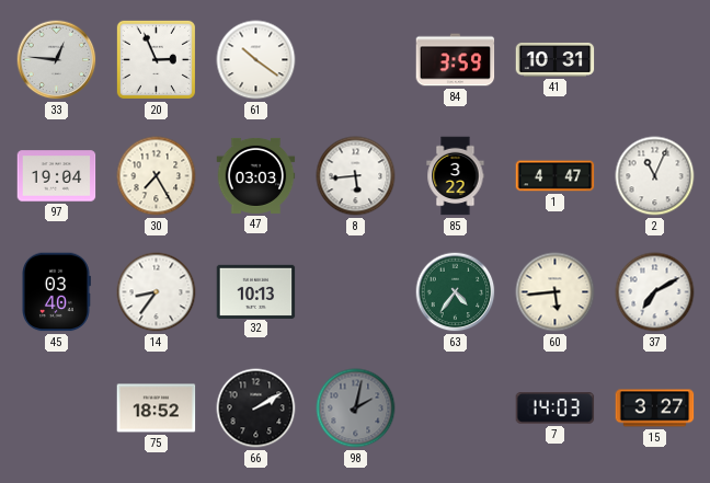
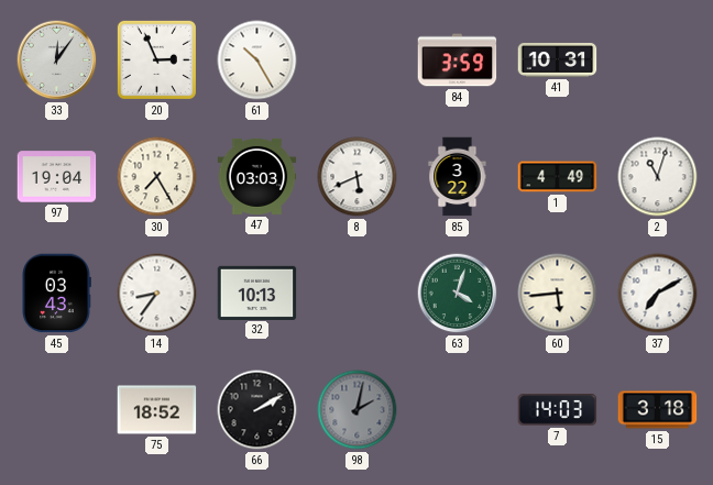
33: 12:46 -> 12:06
61: 10:21 -> 10:25
8: 5:44 -> 5:41
1: 4:47 -> 4:49
2: 11:04 -> 11:03
45: 03:40 -> 03:43
63: 4:36 -> 4:03
15: 3:27 -> 3:18
